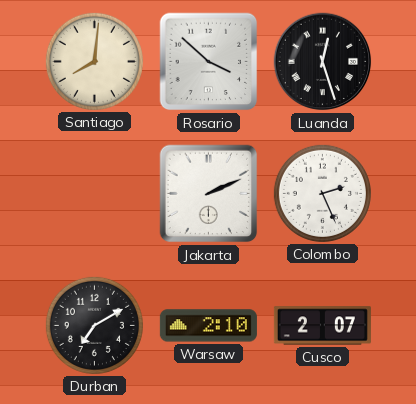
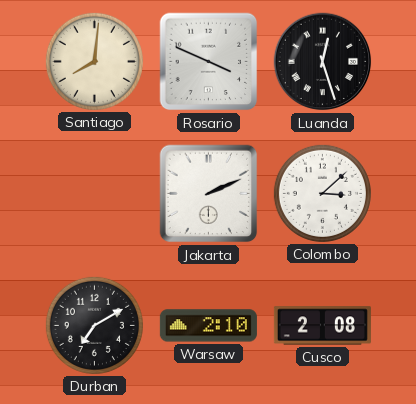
Rosario: 3:52 -> 3:49
Colombo: 2:26 -> 3:08
Cusco: 2:07 -> 2:08
